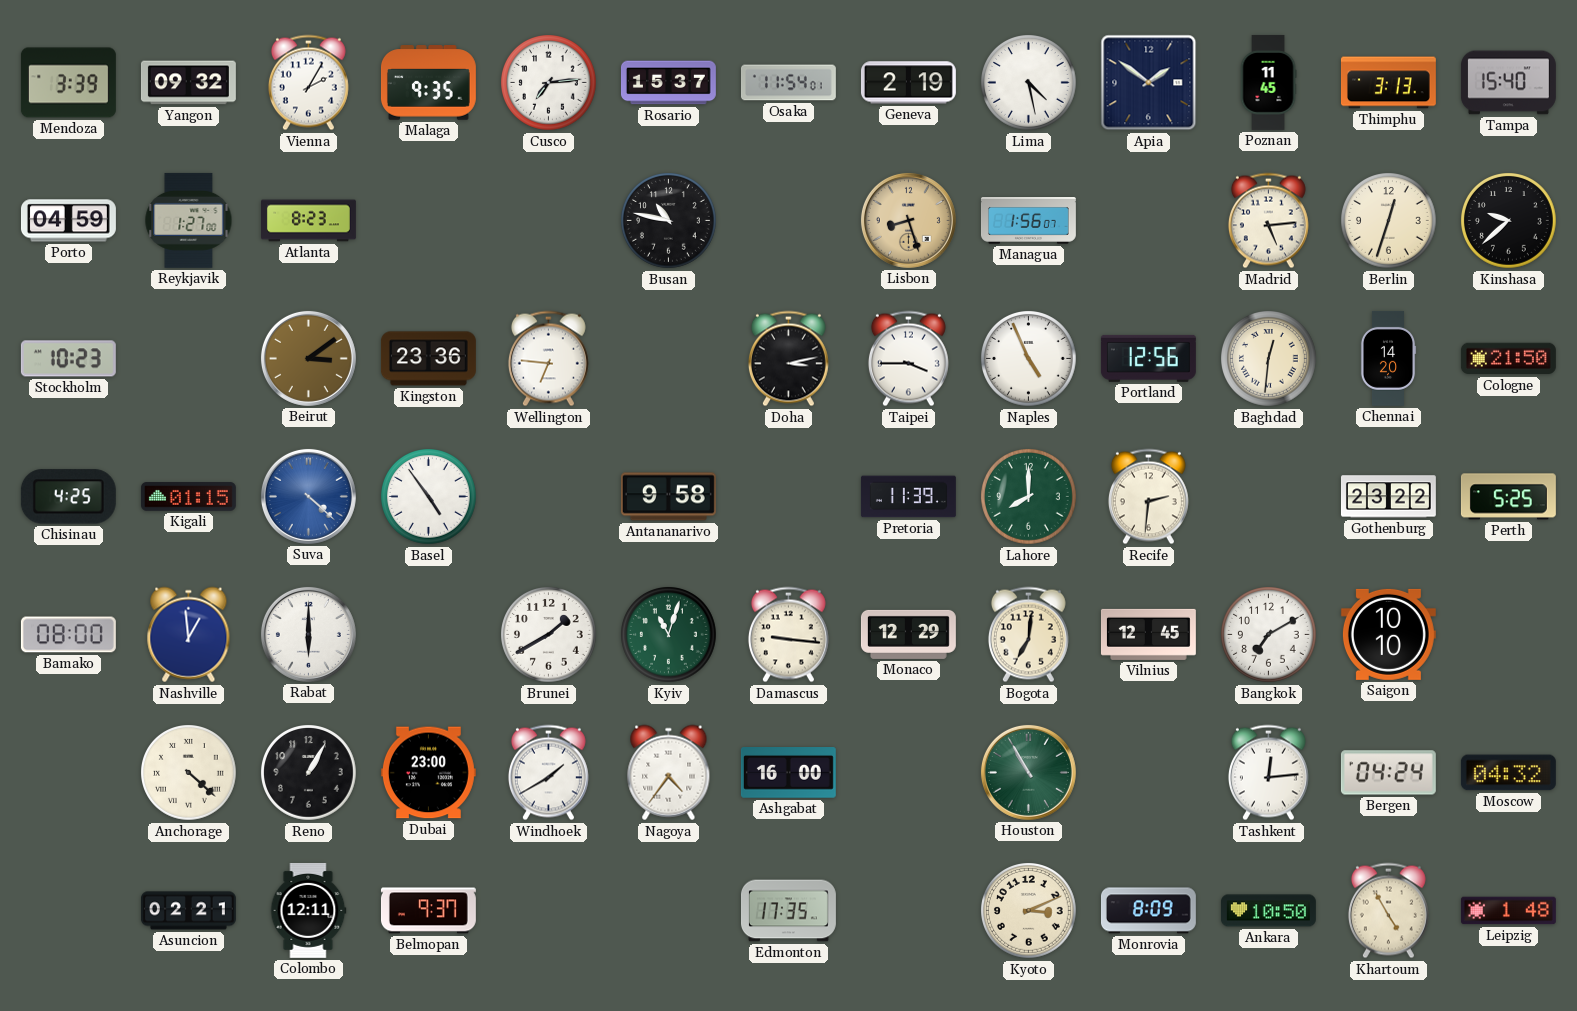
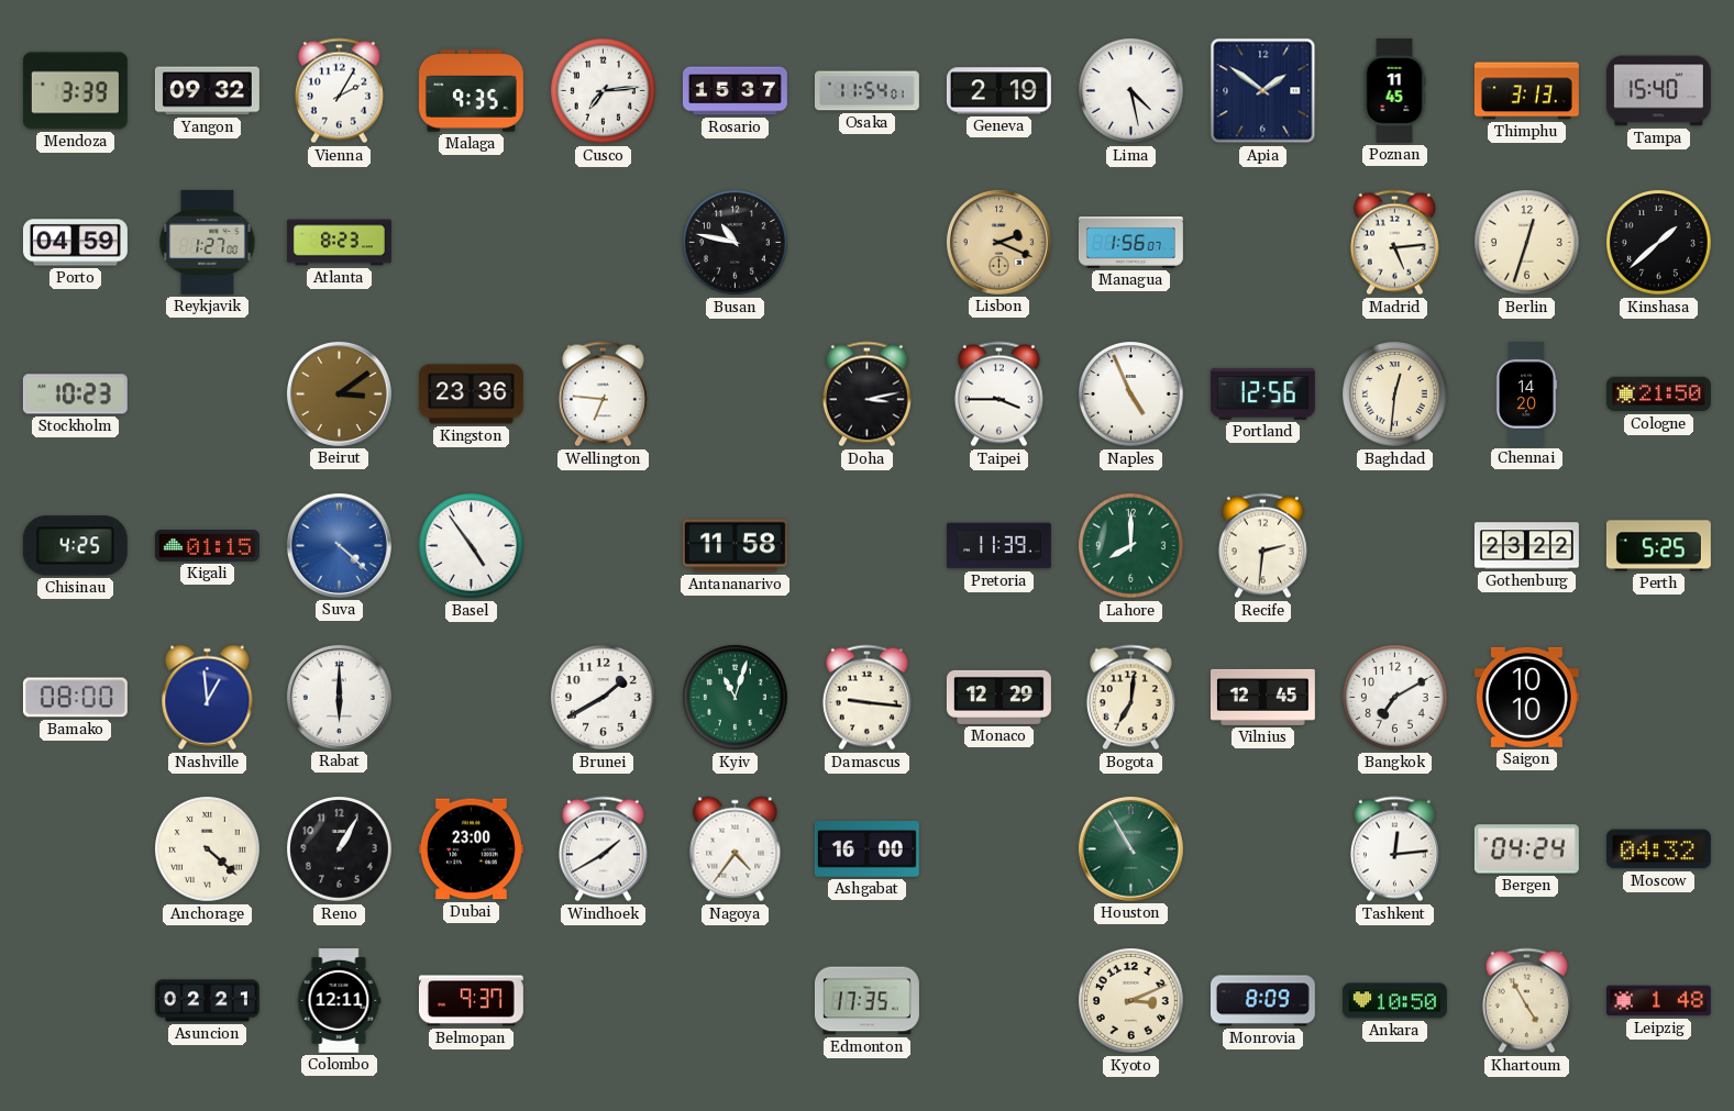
Lisbon: 8:27 -> 2:19
Kinshasa: 9:38 -> 1:38
Antananarivo: 9:58 -> 11:58
